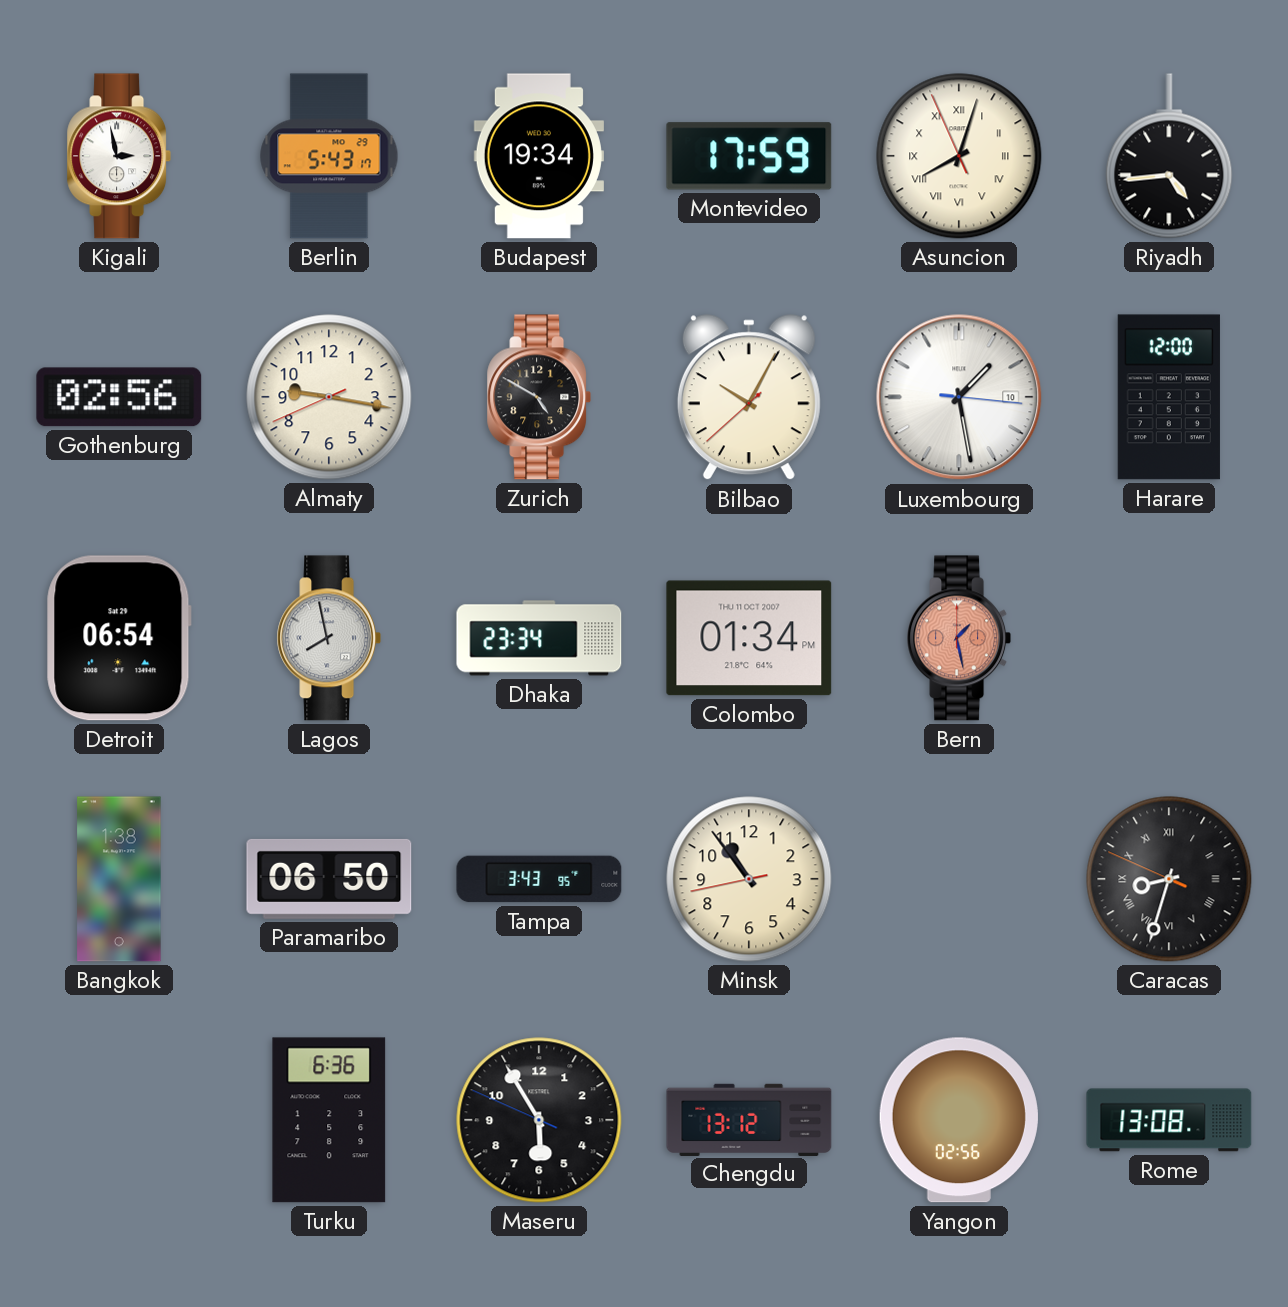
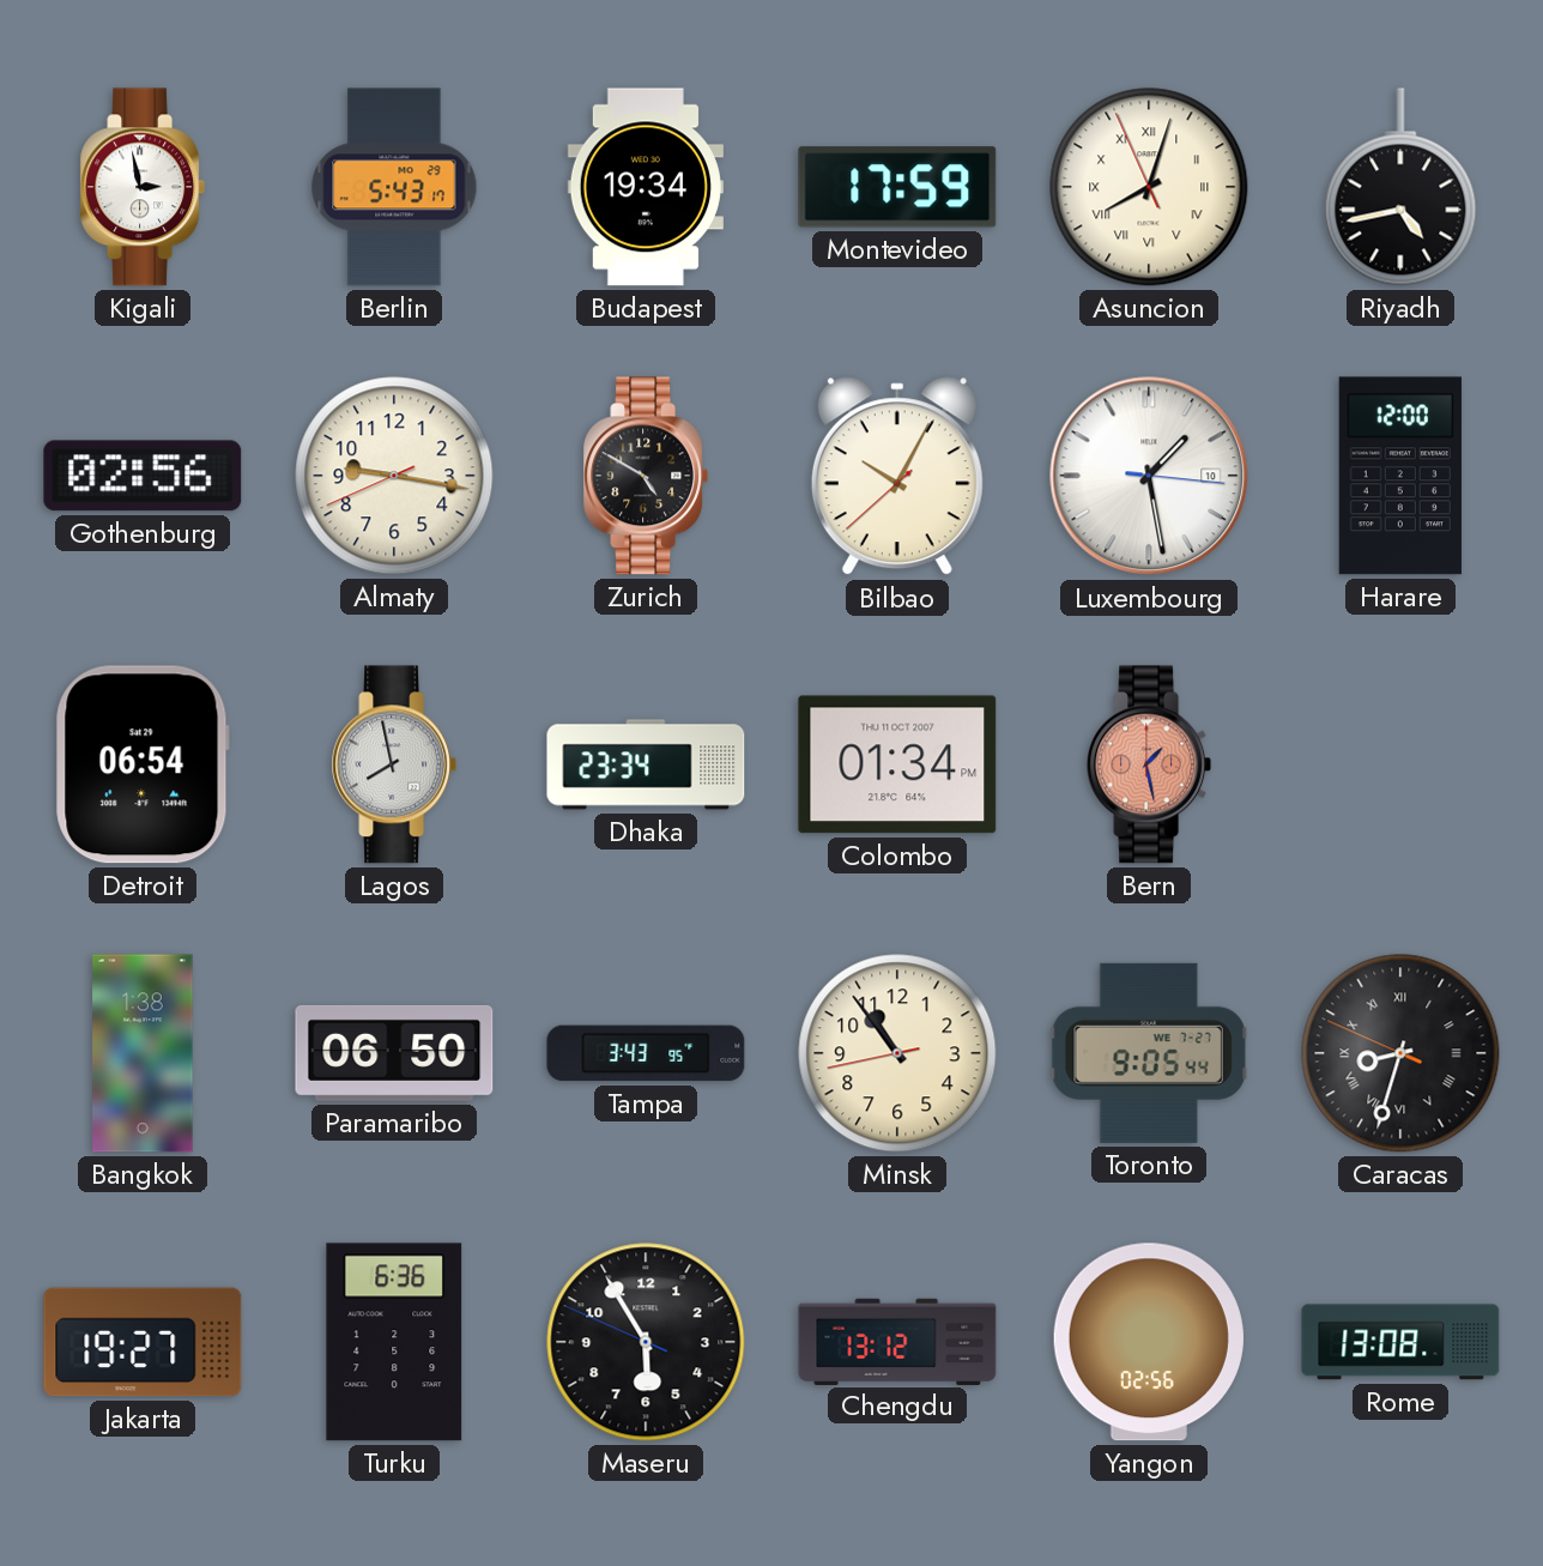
Riyadh: 4:44 -> 4:43
Toronto: none -> 9:05
Jakarta: none -> 19:27
